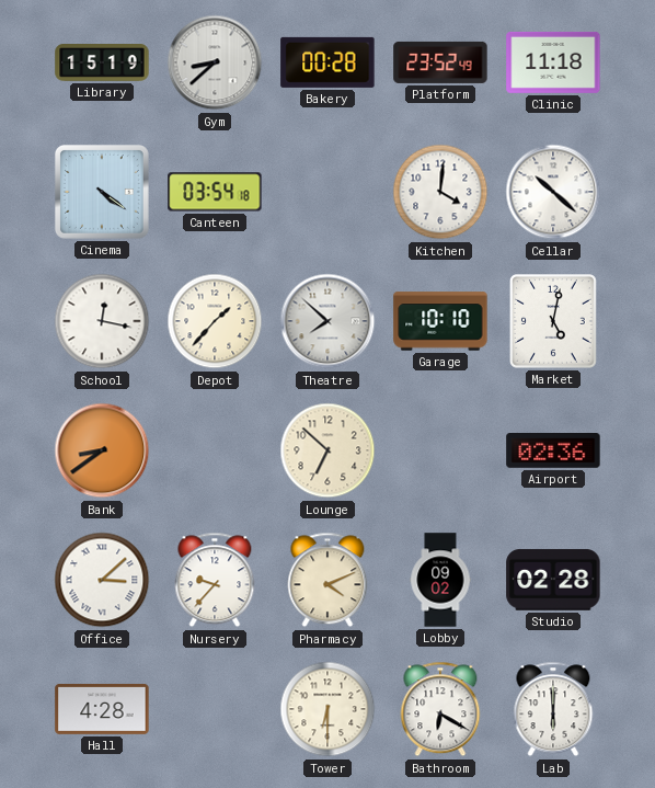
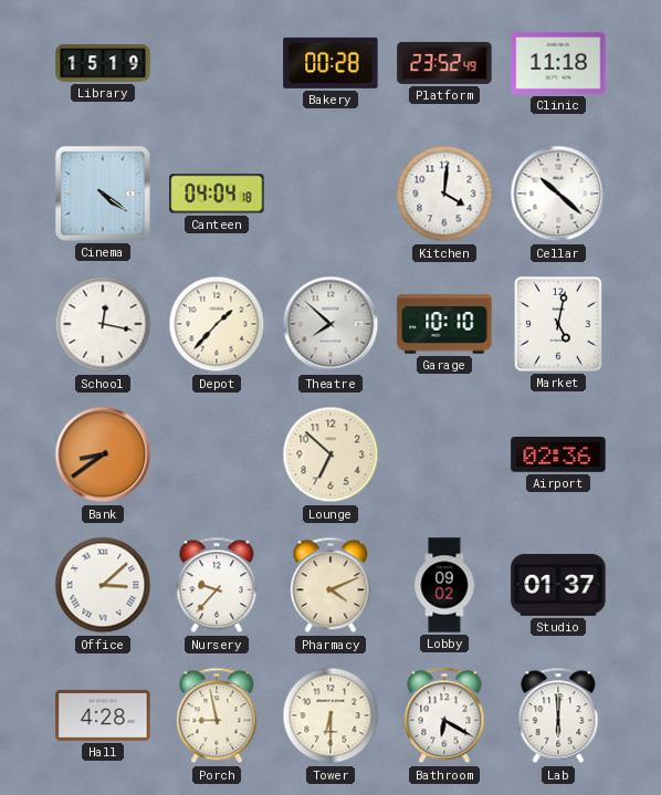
Gym: 8:38 -> none
Canteen: 03:54 -> 04:04
Studio: 02:28 -> 01:37
Porch: none -> 8:58
